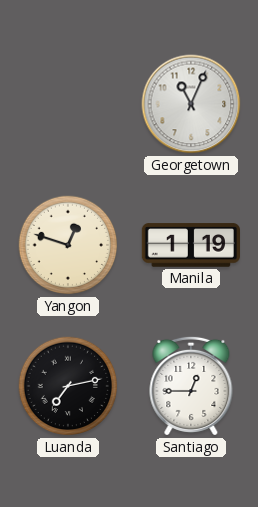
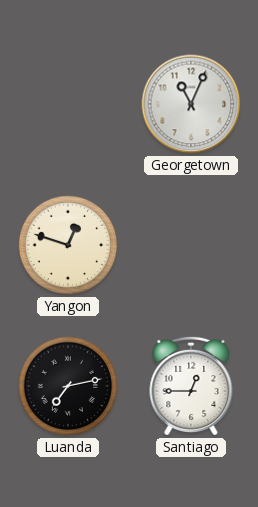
Manila: 1:19 -> none
